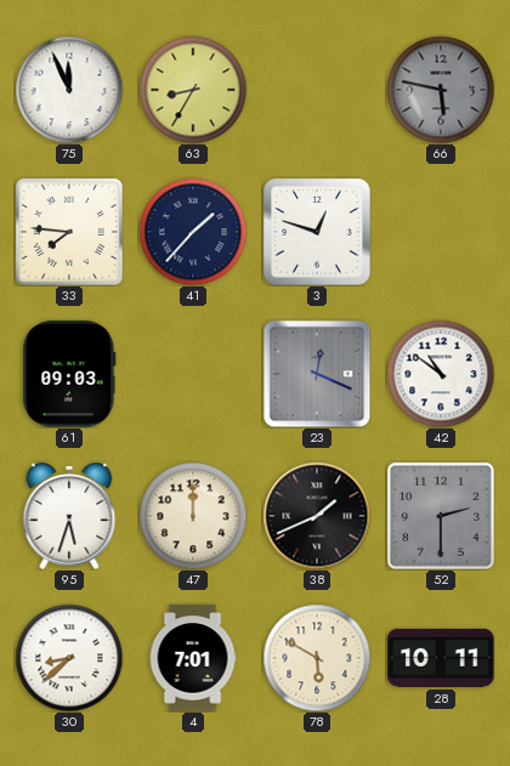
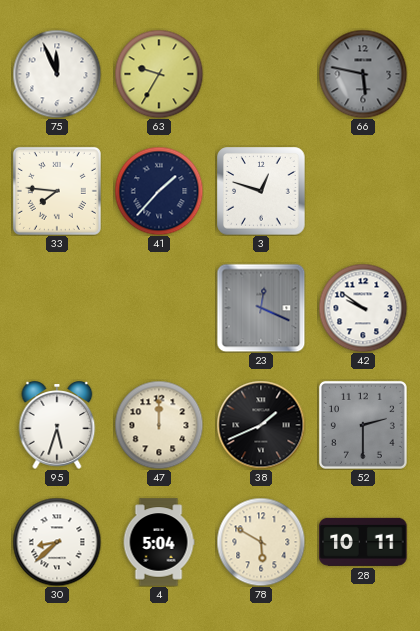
63: 8:35 -> 9:35
61: 09:03 -> none
42: 10:51 -> 9:51
4: 7:01 -> 5:04
